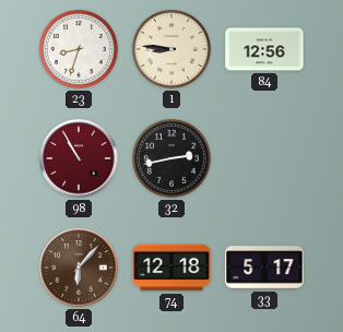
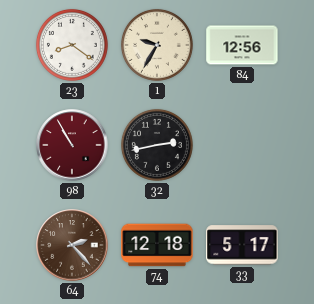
23: 8:33 -> 8:21
1: 8:46 -> 9:35
64: 6:07 -> 2:23
